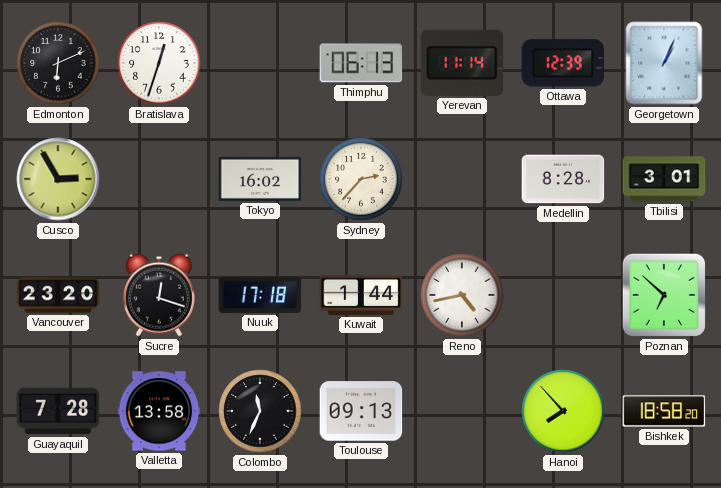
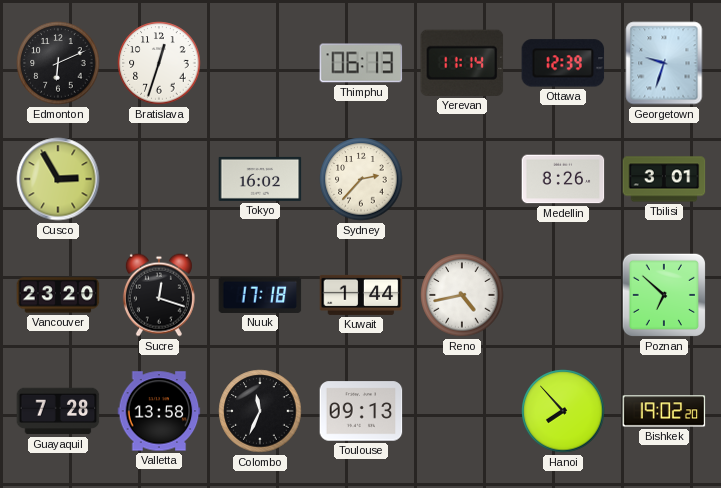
Georgetown: 1:04 -> 9:33
Medellin: 8:28 -> 8:26
Bishkek: 18:58 -> 19:02
